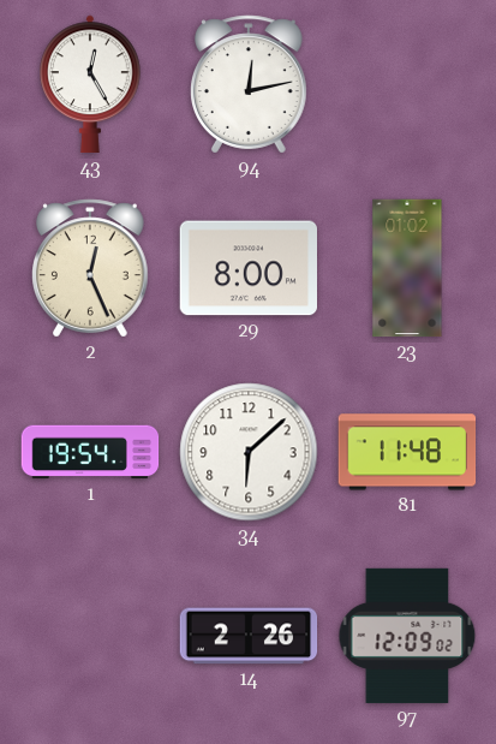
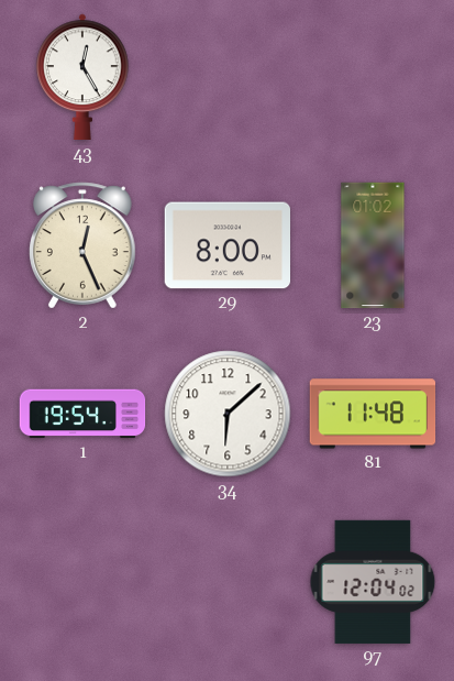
94: 12:13 -> none
14: 2:26 -> none
97: 12:09 -> 12:04
